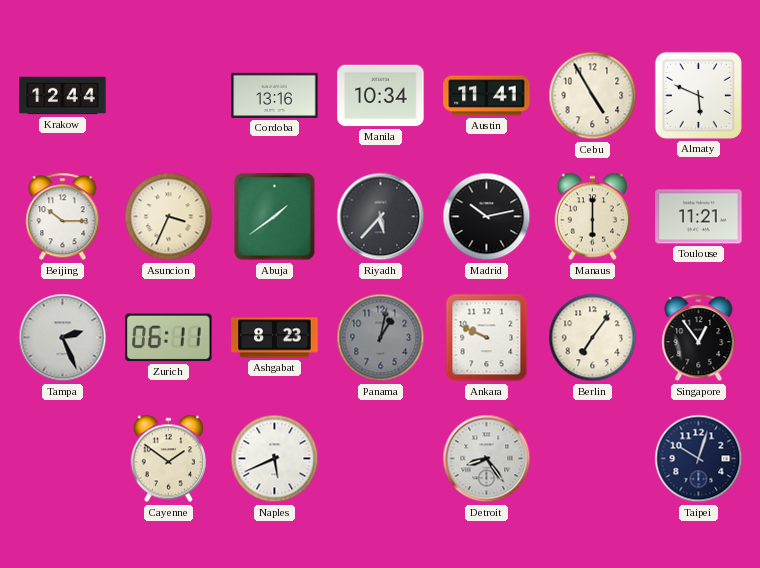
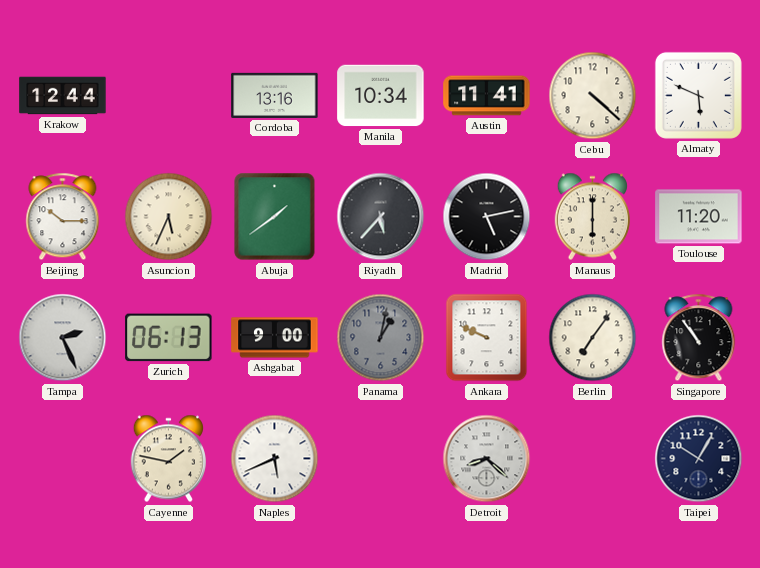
Cebu: 4:55 -> 4:22
Asuncion: 3:34 -> 5:34
Madrid: 10:13 -> 5:13
Toulouse: 11:21 -> 11:20
Zurich: 06:11 -> 06:13
Ashgabat: 8:23 -> 9:00
Singapore: 12:54 -> 10:54
Cayenne: 1:51 -> 1:47
Detroit: 8:24 -> 8:22
Taipei: 10:03 -> 10:05
